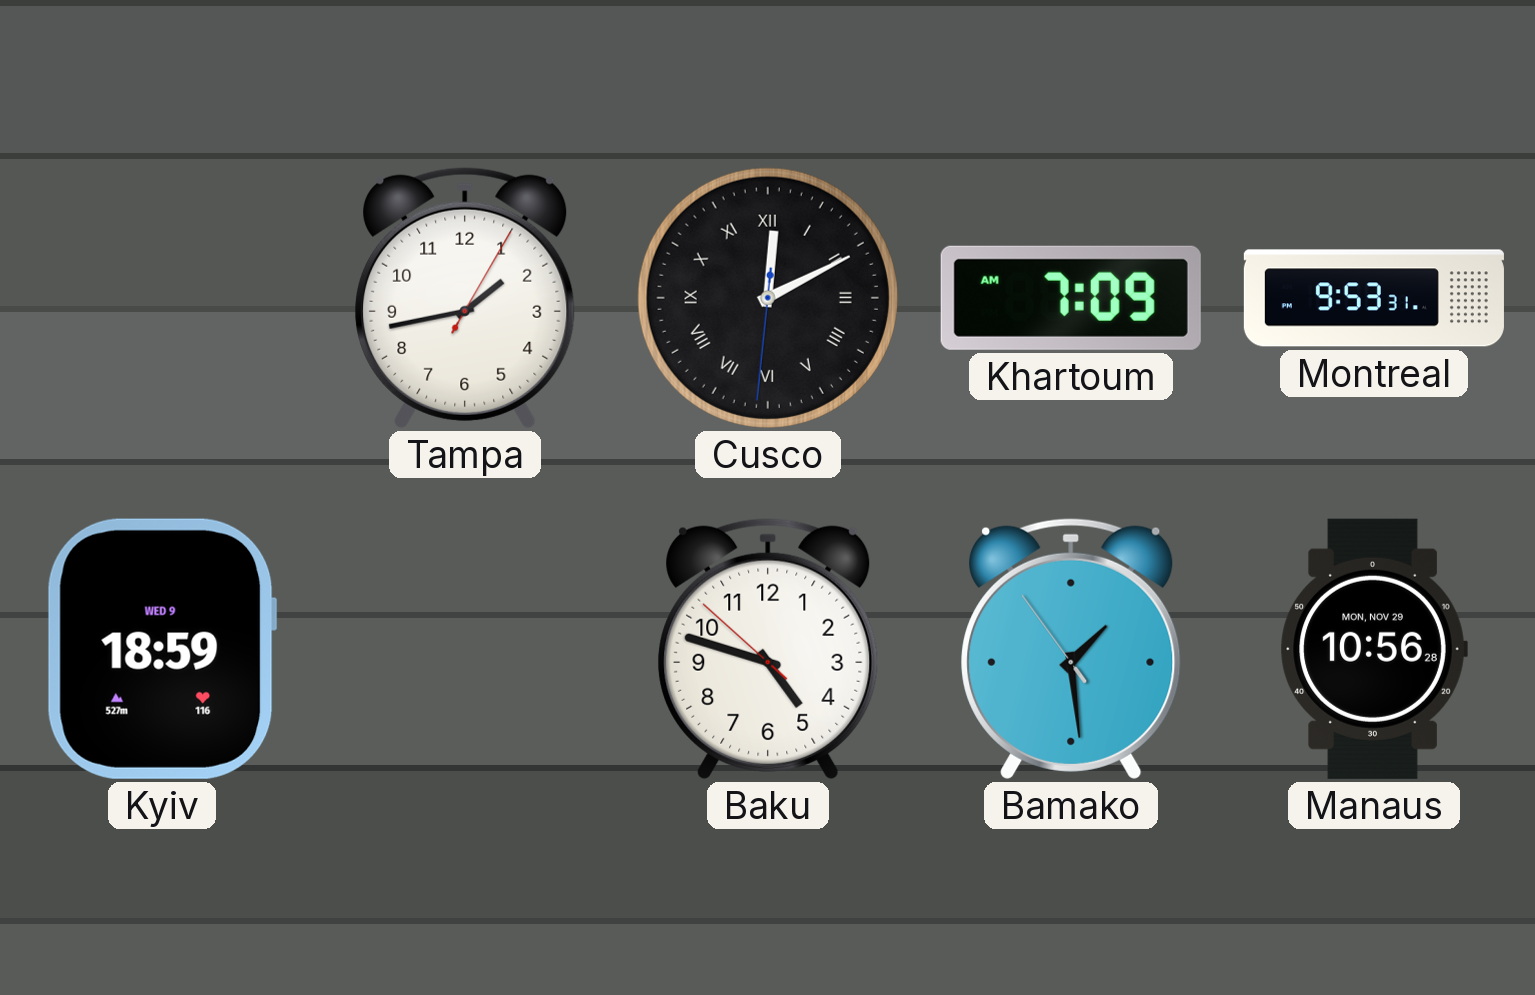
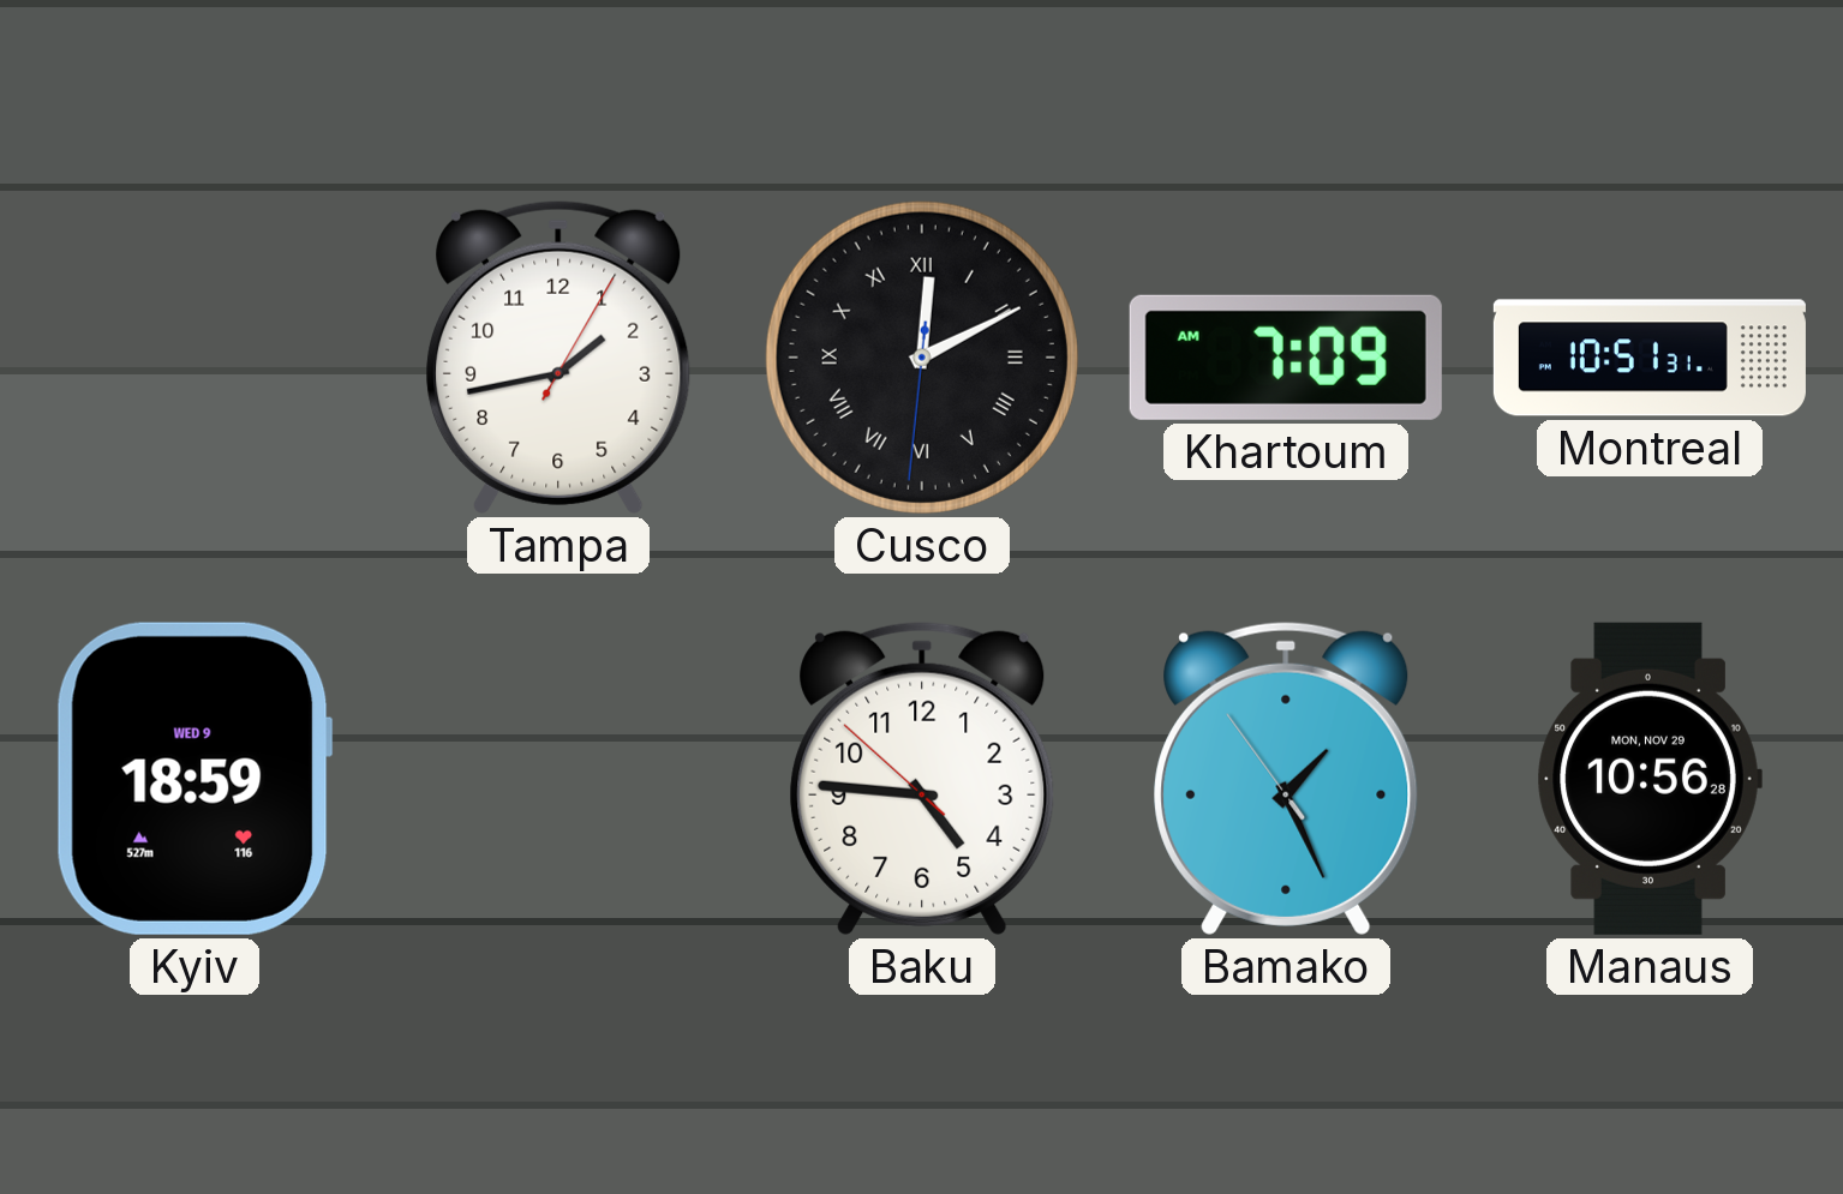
Montreal: 9:53 -> 10:51
Baku: 4:47 -> 4:45
Bamako: 1:28 -> 1:25
